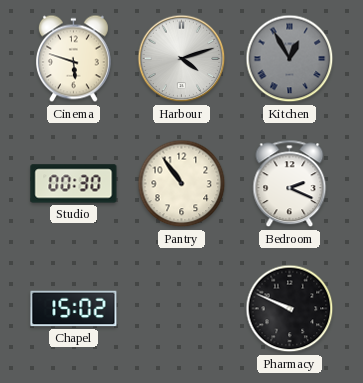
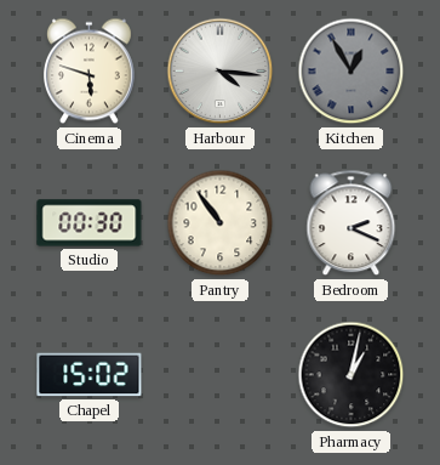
Harbour: 4:12 -> 4:16
Pharmacy: 9:49 -> 1:02
